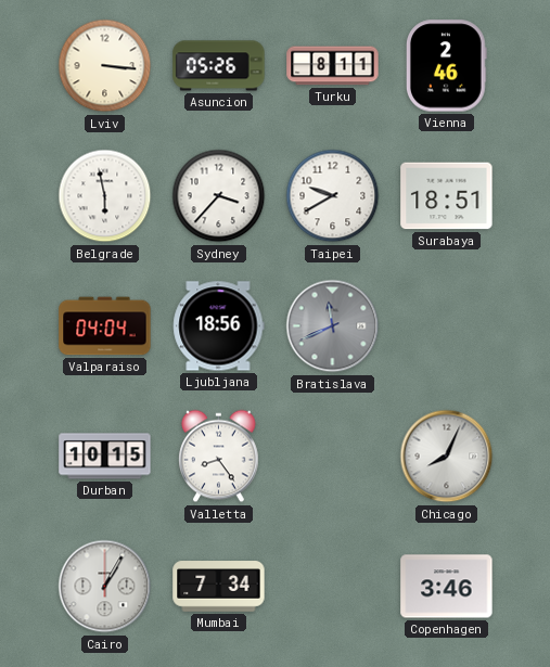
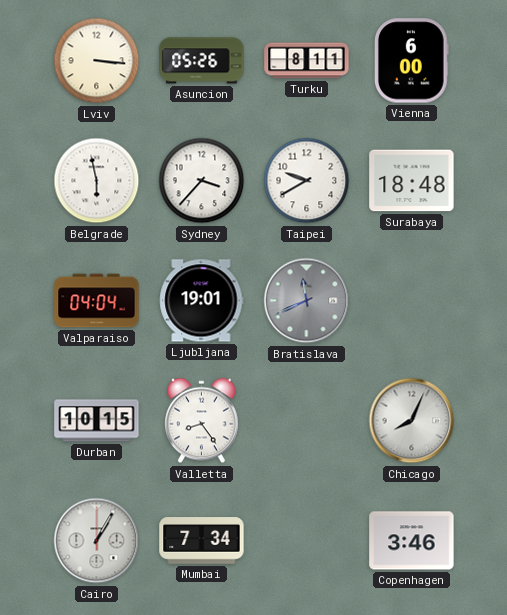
Vienna: 2:46 -> 6:00
Surabaya: 18:51 -> 18:48
Ljubljana: 18:56 -> 19:01
